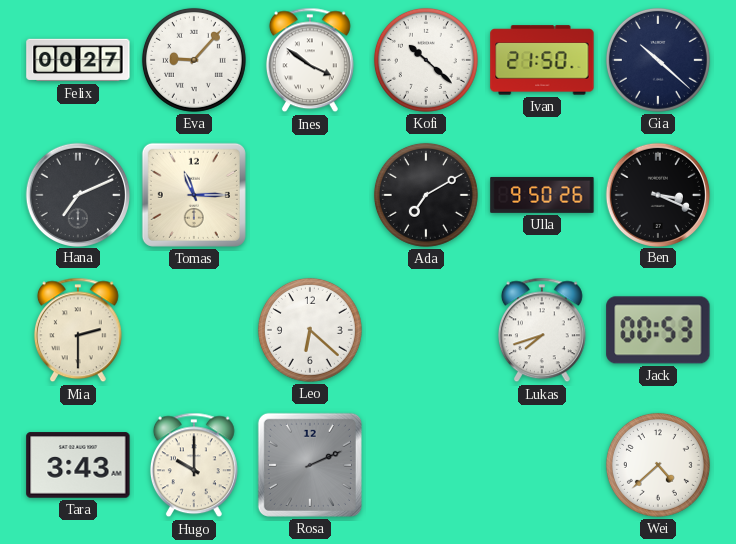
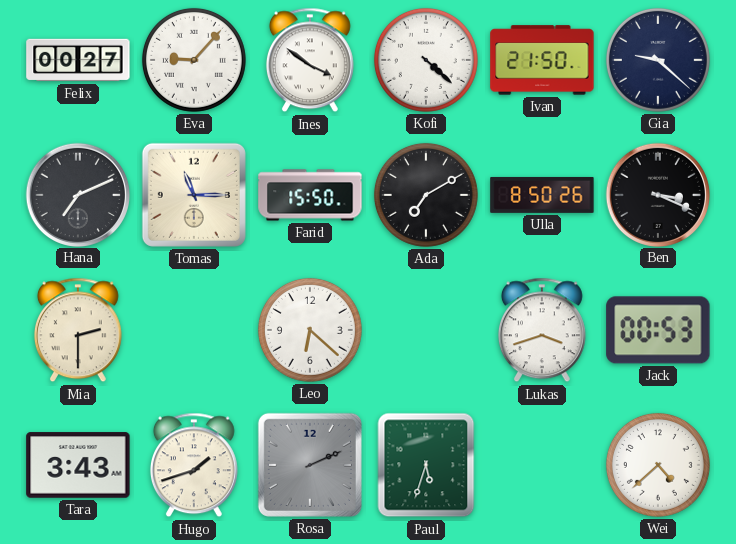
Kofi: 10:22 -> 4:22
Gia: 10:22 -> 9:22
Farid: none -> 15:50
Ulla: 9:50 -> 8:50
Lukas: 7:42 -> 3:42
Hugo: 10:00 -> 1:42
Paul: none -> 5:33
